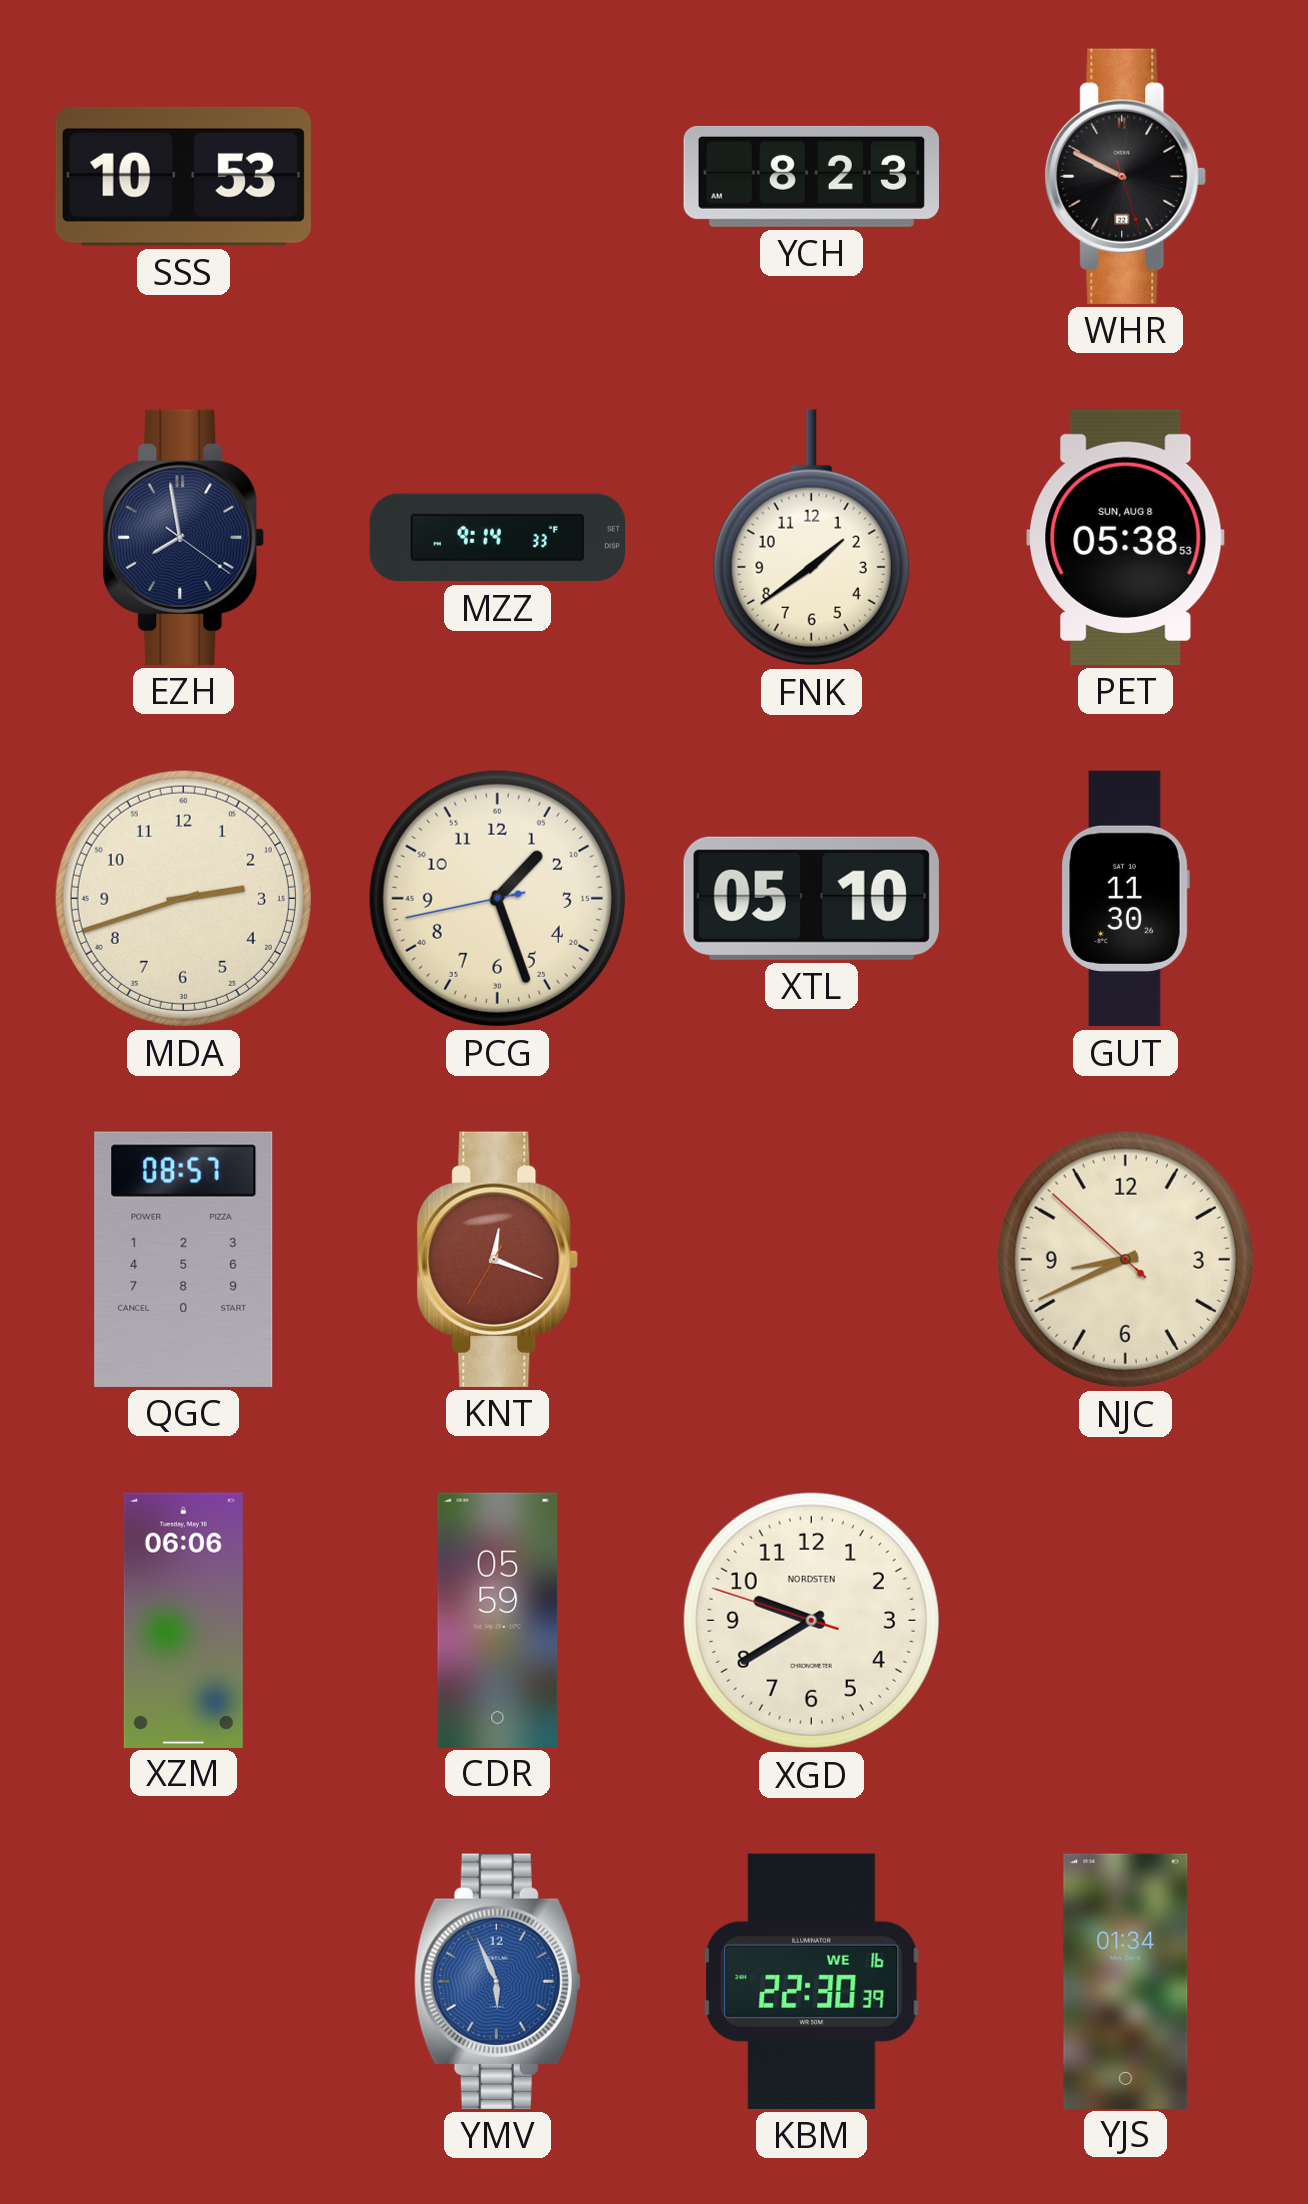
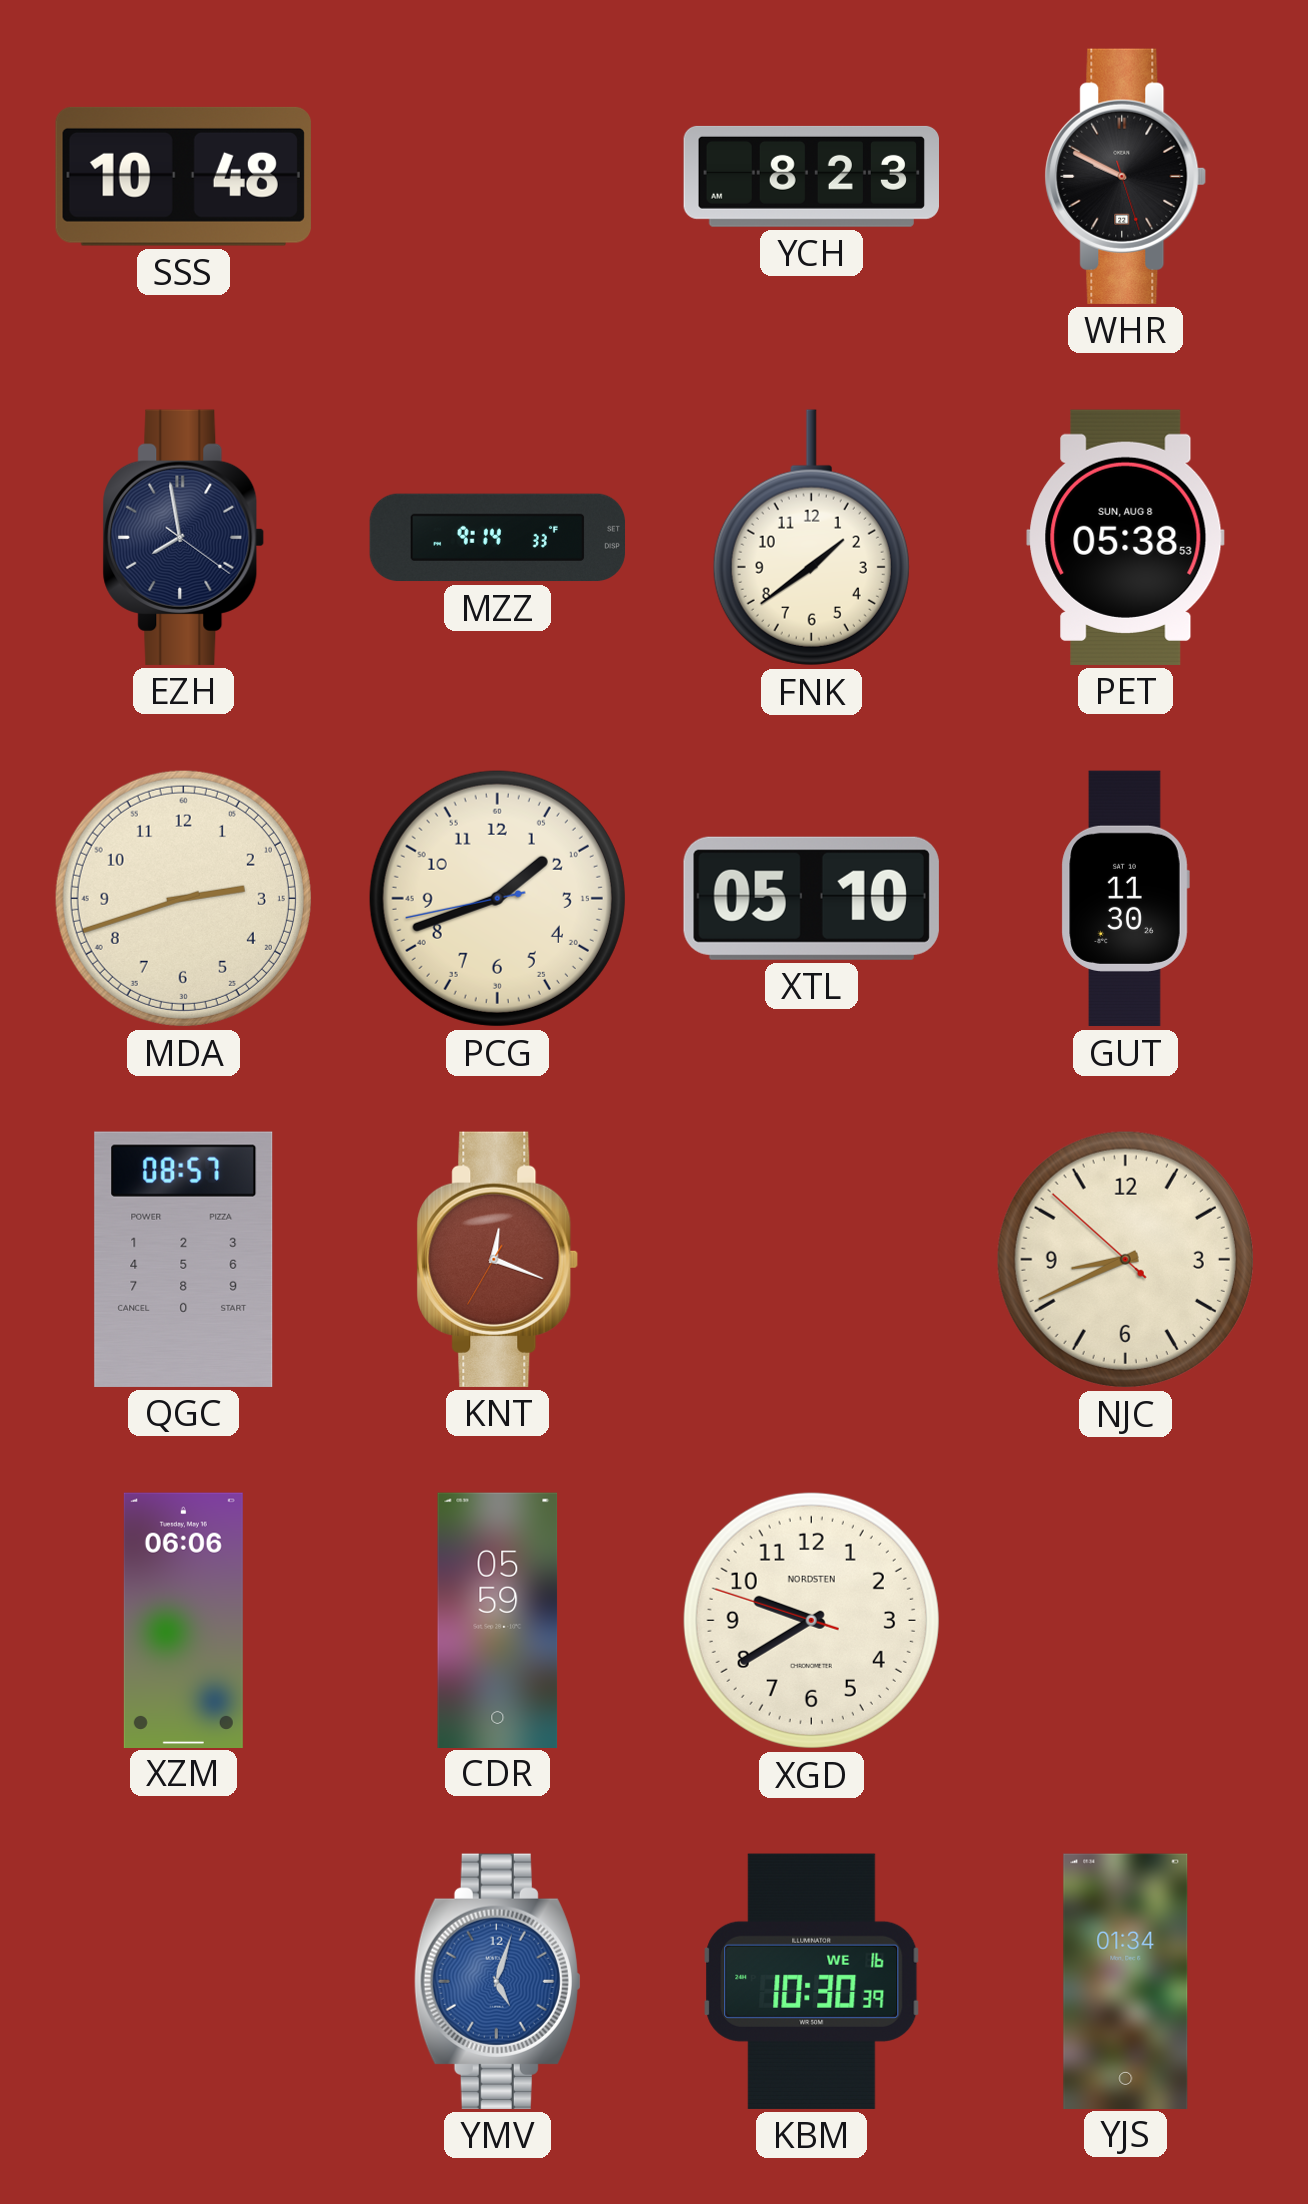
SSS: 10:53 -> 10:48
PCG: 1:26 -> 1:41
YMV: 5:56 -> 5:03
KBM: 22:30 -> 10:30
